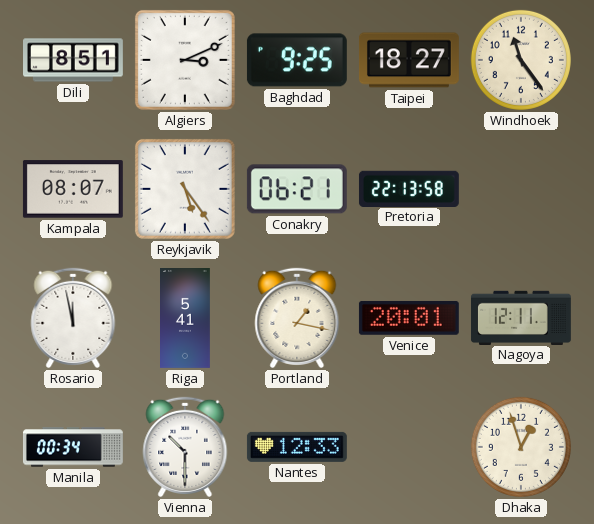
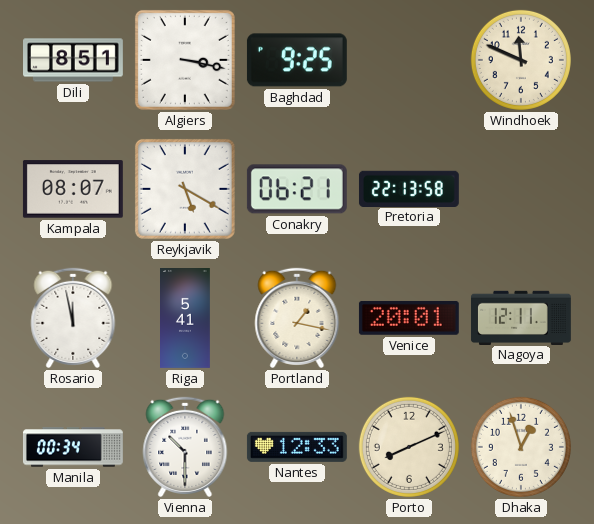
Algiers: 3:11 -> 3:17
Taipei: 18:27 -> none
Windhoek: 11:24 -> 11:49
Reykjavik: 5:24 -> 5:20
Porto: none -> 8:11
